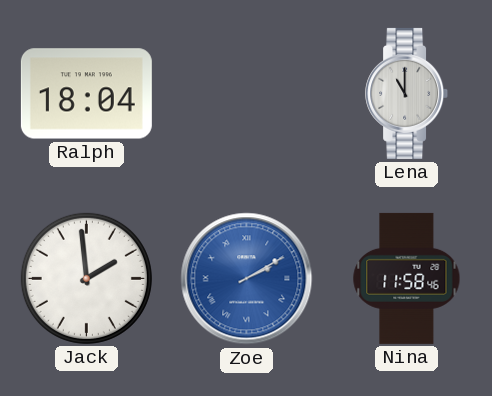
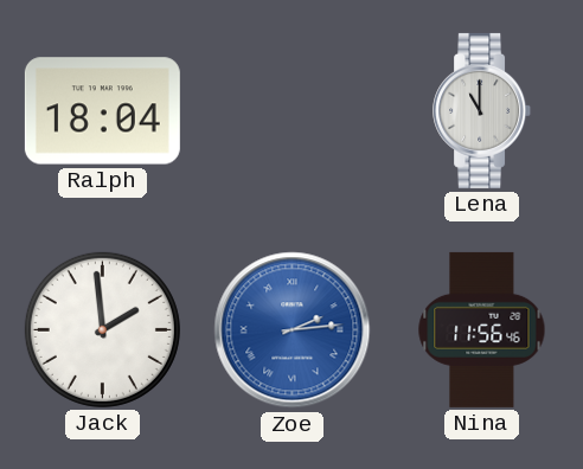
Zoe: 2:10 -> 2:14
Nina: 11:58 -> 11:56
